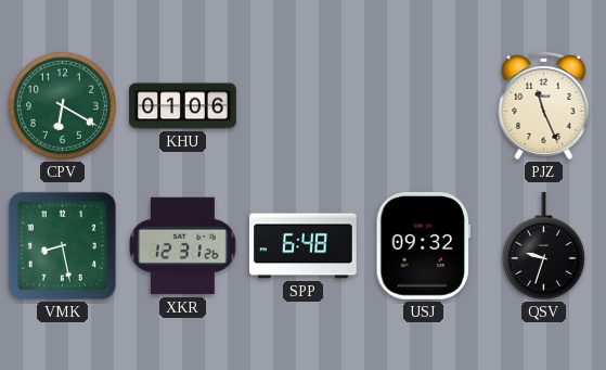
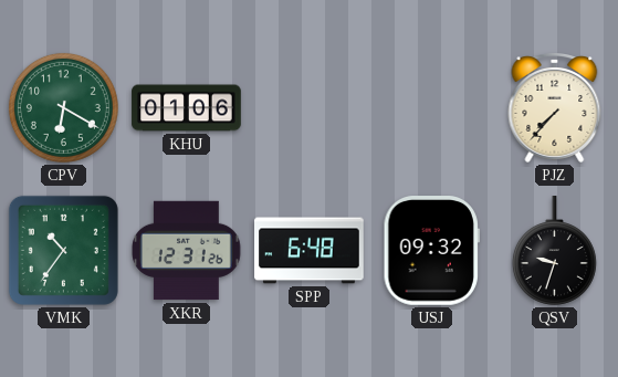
PJZ: 11:26 -> 7:37
VMK: 8:28 -> 10:36
